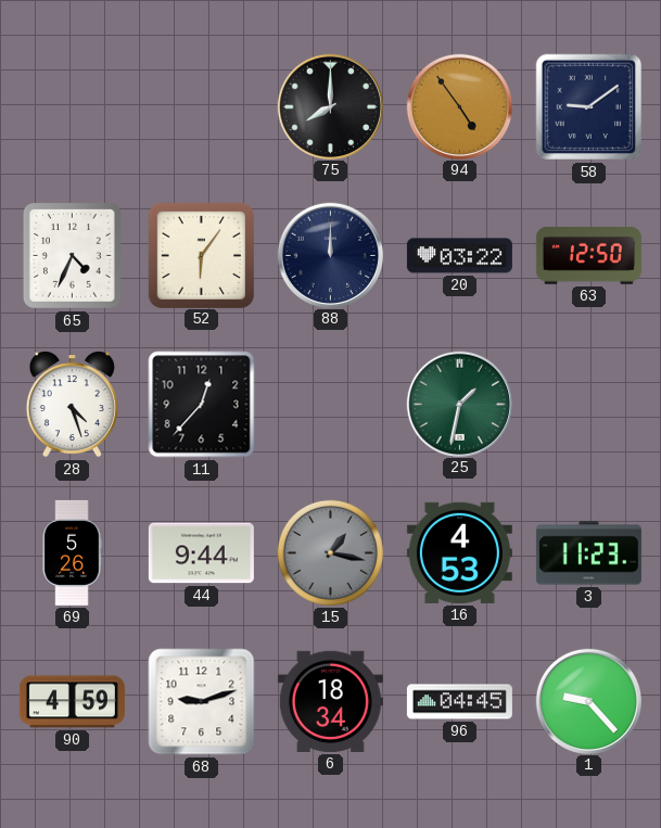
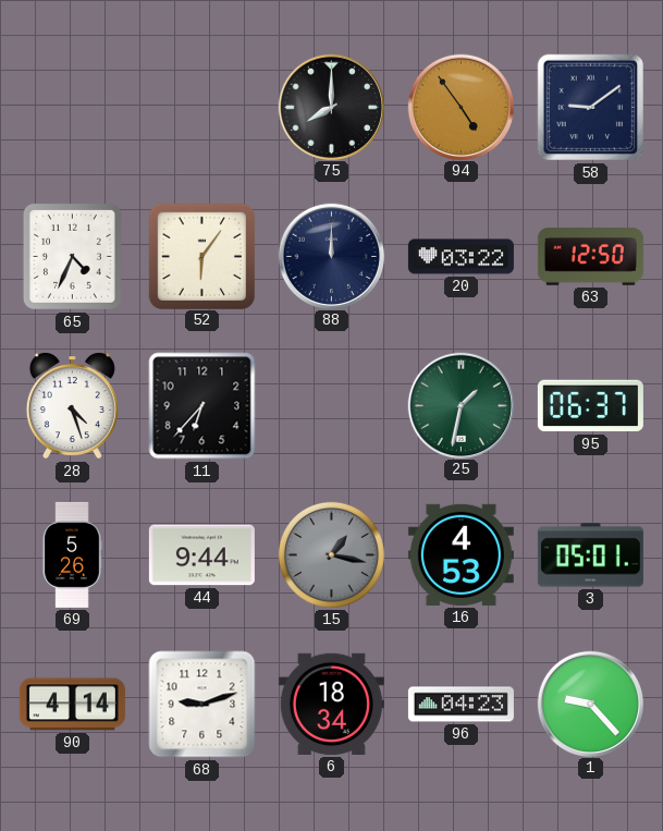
11: 12:37 -> 6:37
95: none -> 06:37
3: 11:23 -> 05:01
90: 4:59 -> 4:14
96: 04:45 -> 04:23
